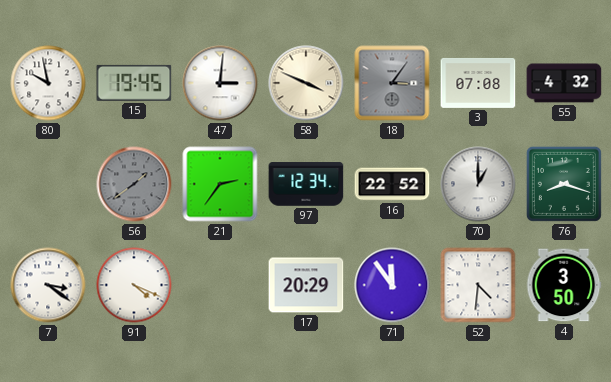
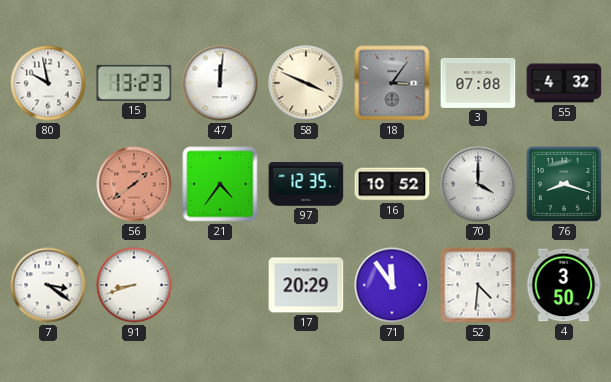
15: 19:45 -> 13:23
47: 3:01 -> 12:01
56 dial: grey -> salmon
21: 2:36 -> 4:36
97: 12:34 -> 12:35
16: 22:52 -> 10:52
70: 1:00 -> 4:00
91: 4:19 -> 8:42
